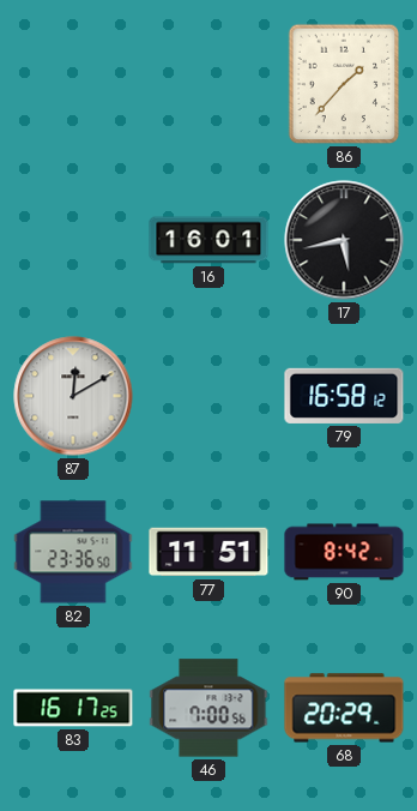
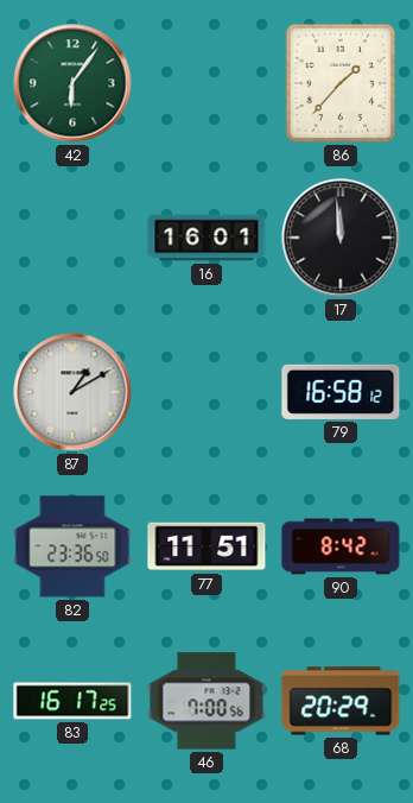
42: none -> 6:06
17: 5:43 -> 11:59
87: 12:10 -> 1:10
